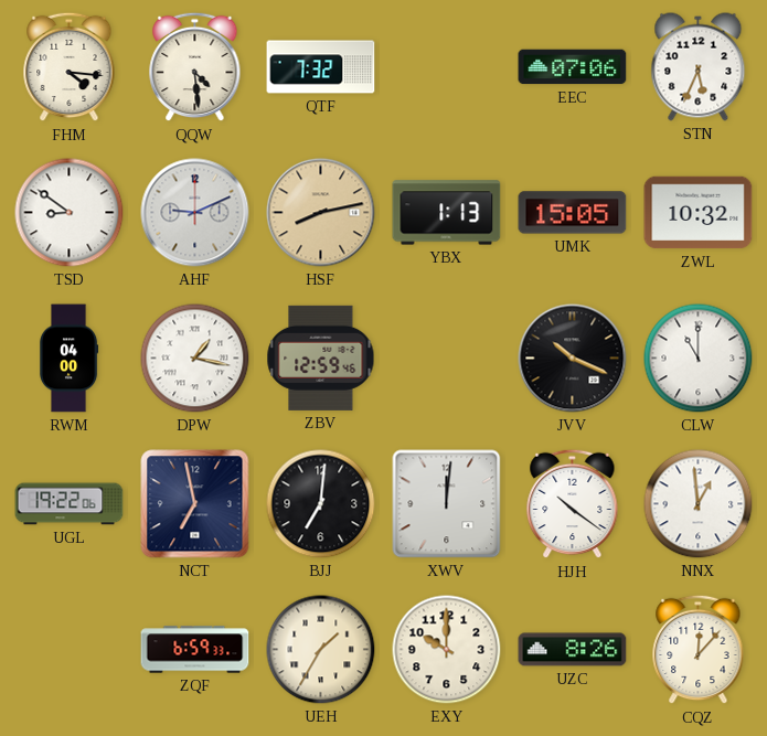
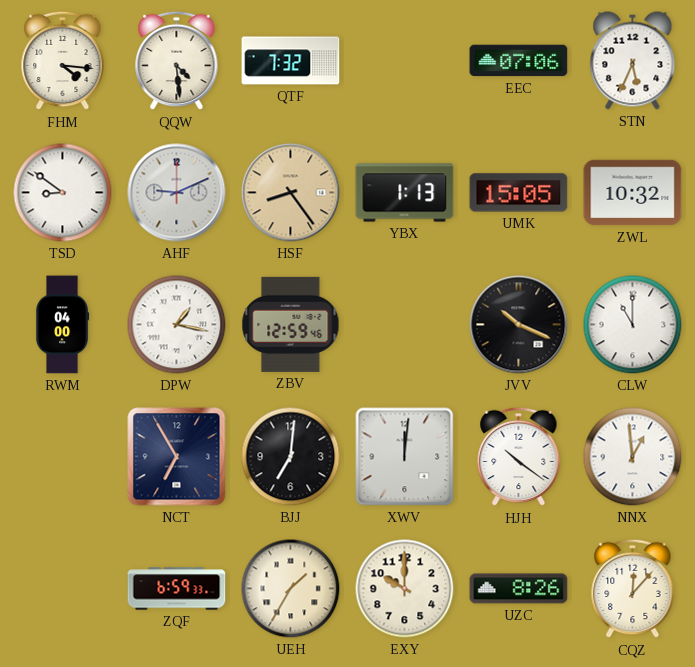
HSF: 8:13 -> 8:24
UGL: 19:22 -> none
NCT: 6:58 -> 6:55
